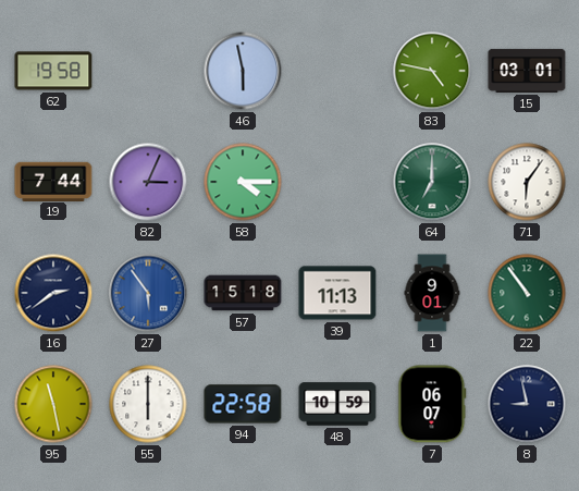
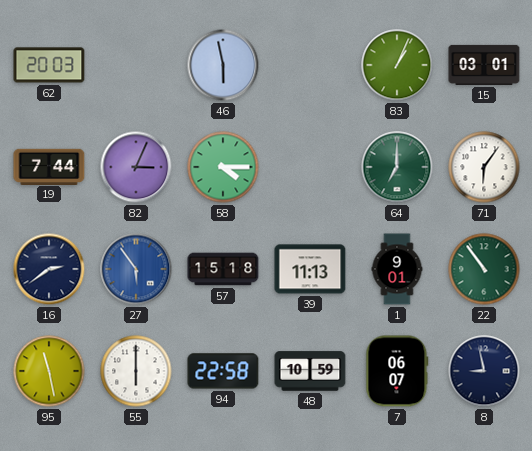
62: 19:58 -> 20:03
83: 4:47 -> 1:04
